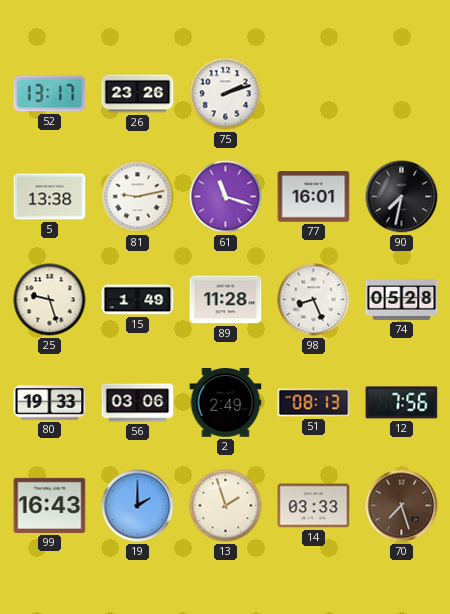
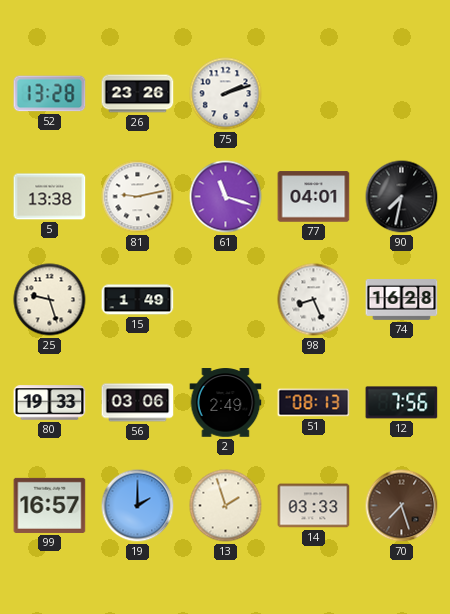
52: 13:17 -> 13:28
77: 16:01 -> 04:01
89: 11:28 -> none
74: 05:28 -> 16:28
99: 16:43 -> 16:57
